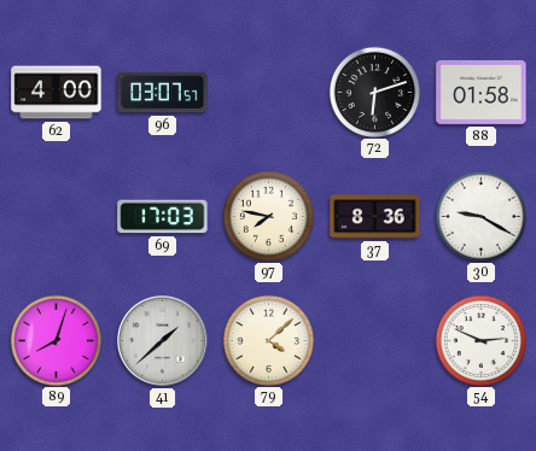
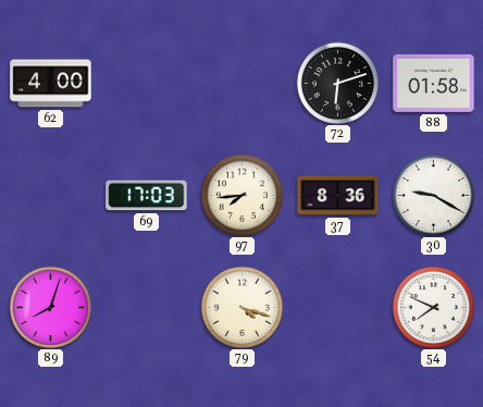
96: 03:07 -> none
97: 7:47 -> 7:44
41: 1:38 -> none
79: 4:08 -> 4:18
54: 2:49 -> 7:49
